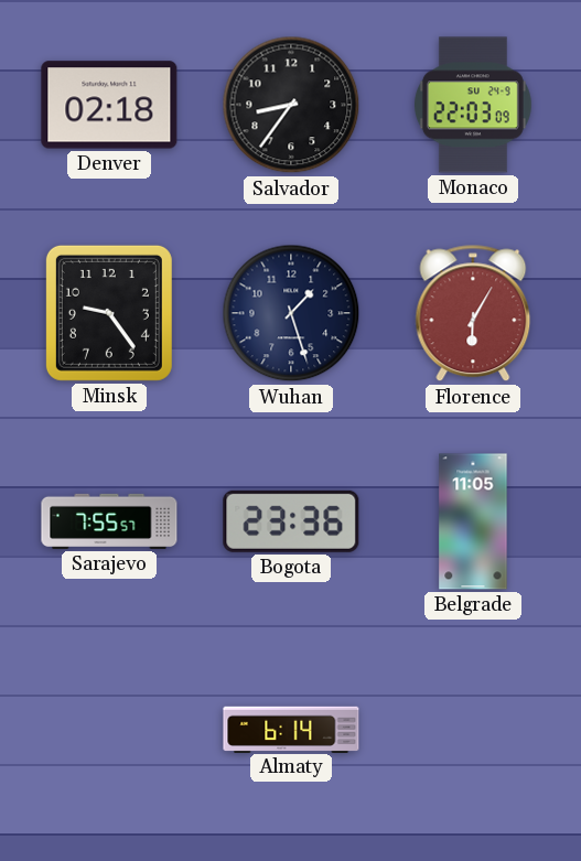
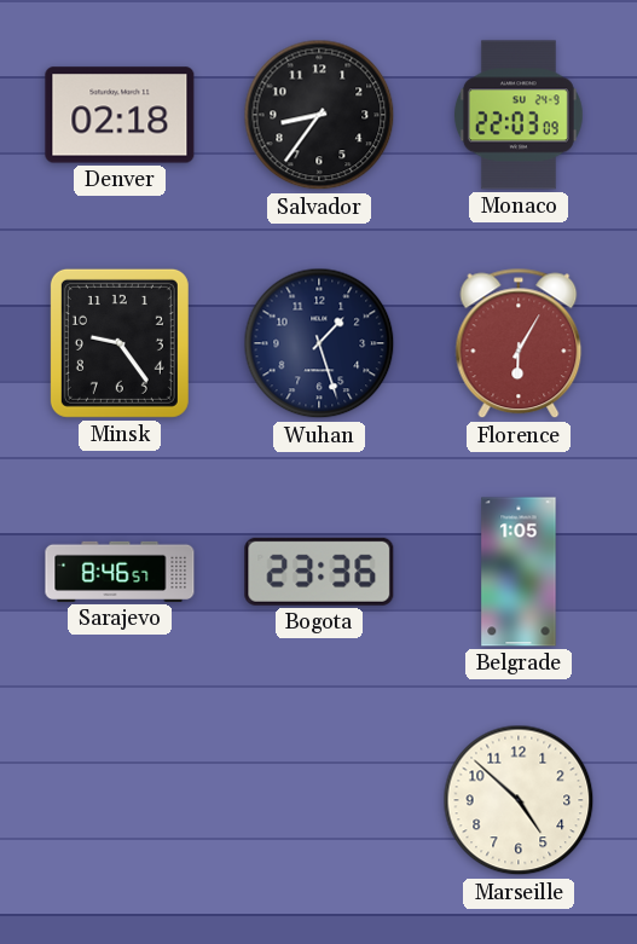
Sarajevo: 7:55 -> 8:46
Belgrade: 11:05 -> 1:05
Almaty: 6:14 -> none
Marseille: none -> 4:52
